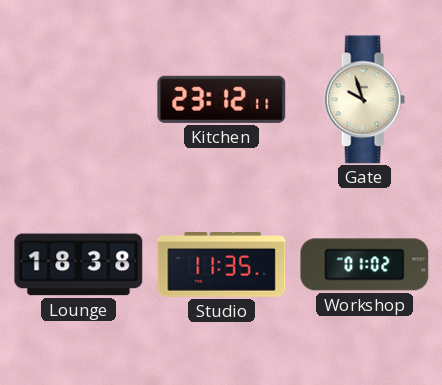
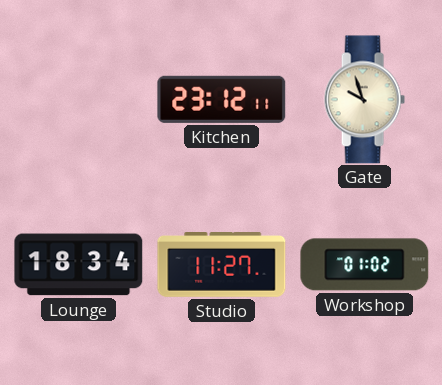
Lounge: 18:38 -> 18:34
Studio: 11:35 -> 11:27
